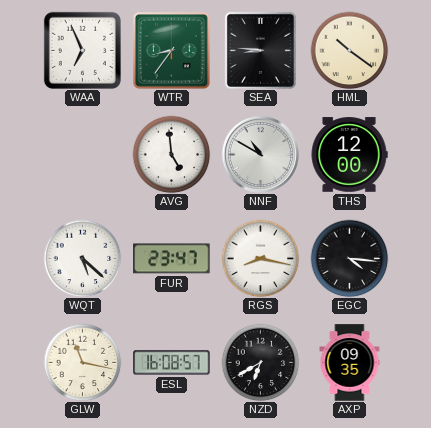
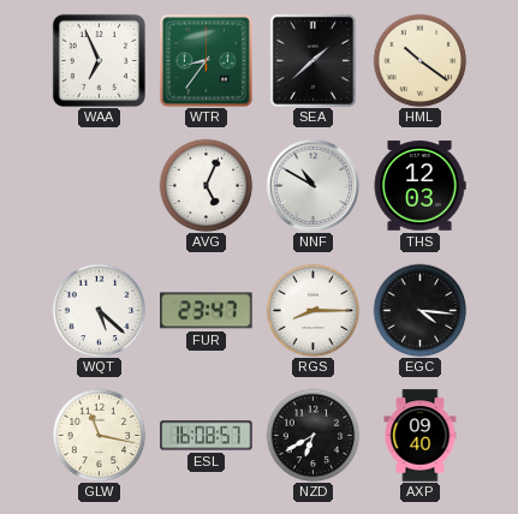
SEA: 8:46 -> 1:38
AVG: 4:59 -> 5:04
THS: 12:00 -> 12:03
RGS: 8:17 -> 8:15
AXP: 09:35 -> 09:40
